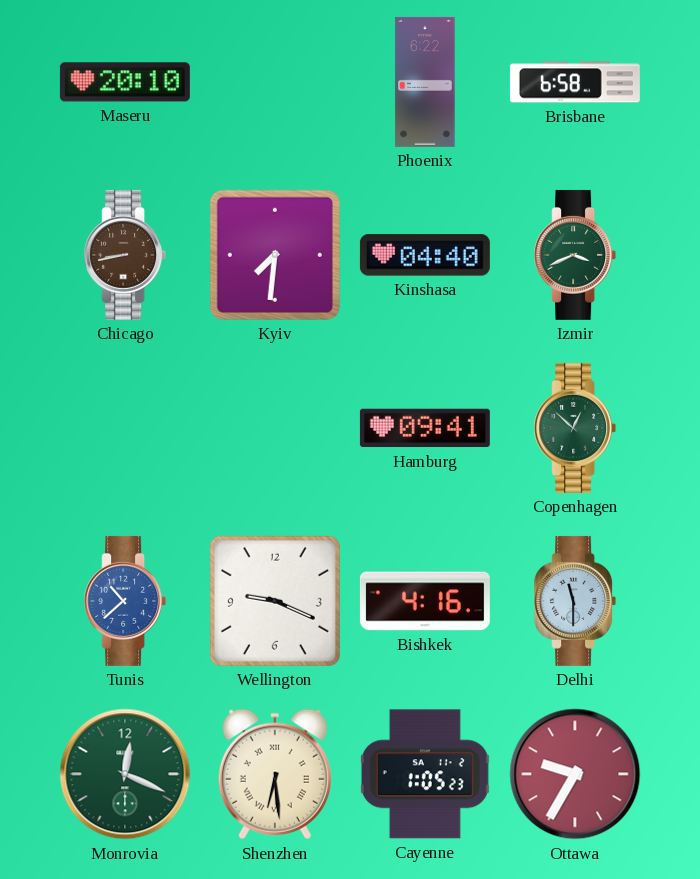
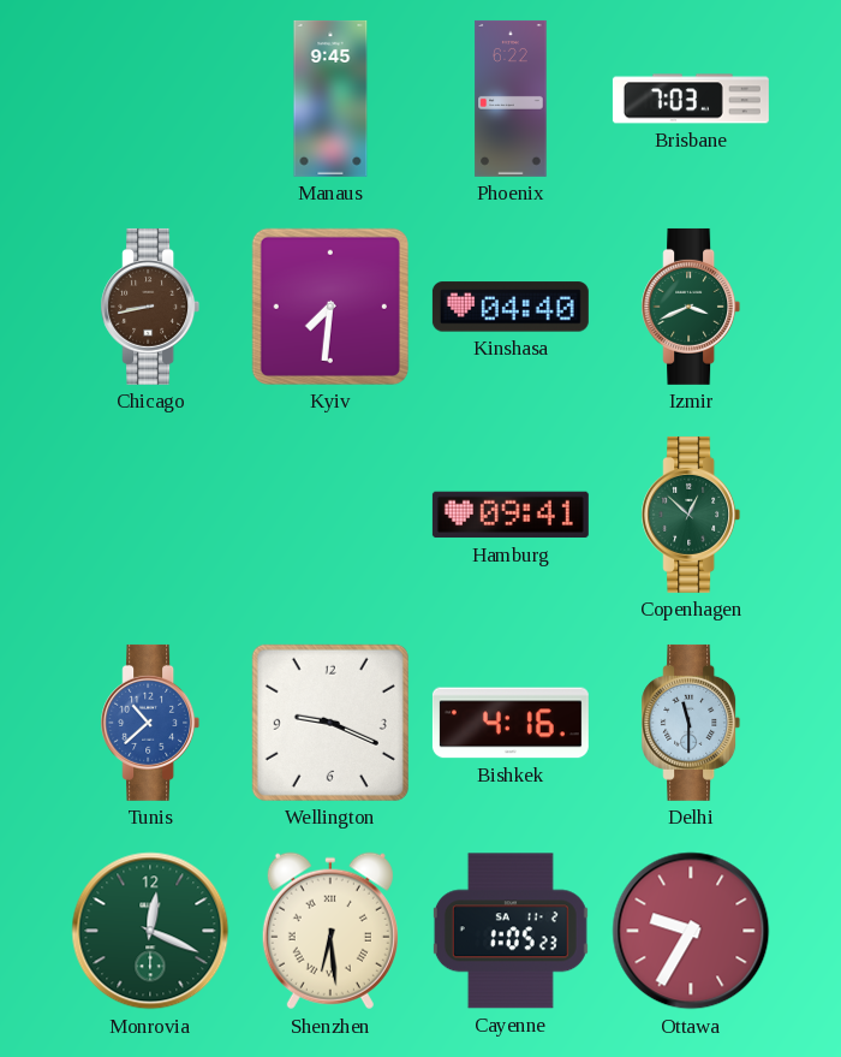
Maseru: 20:10 -> none
Manaus: none -> 9:45
Brisbane: 6:58 -> 7:03
